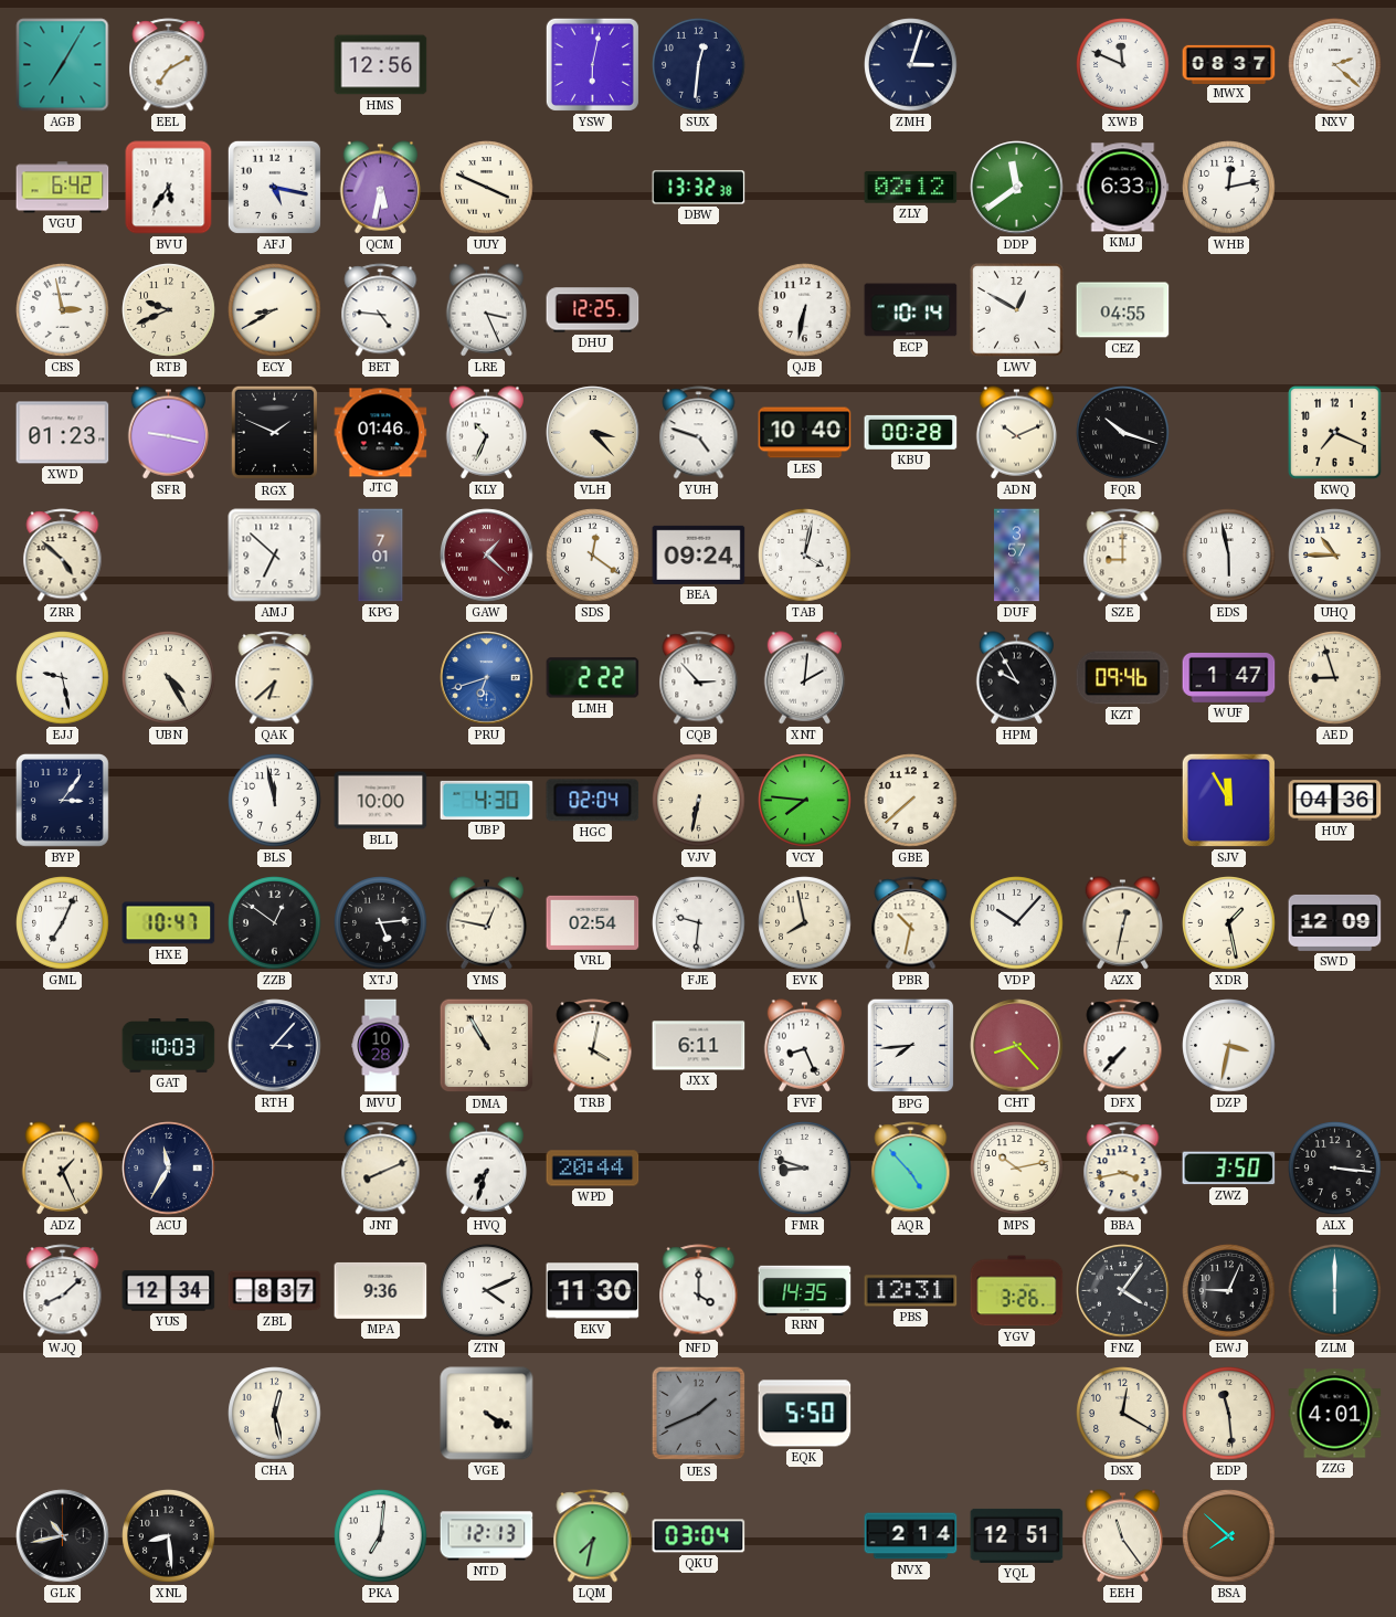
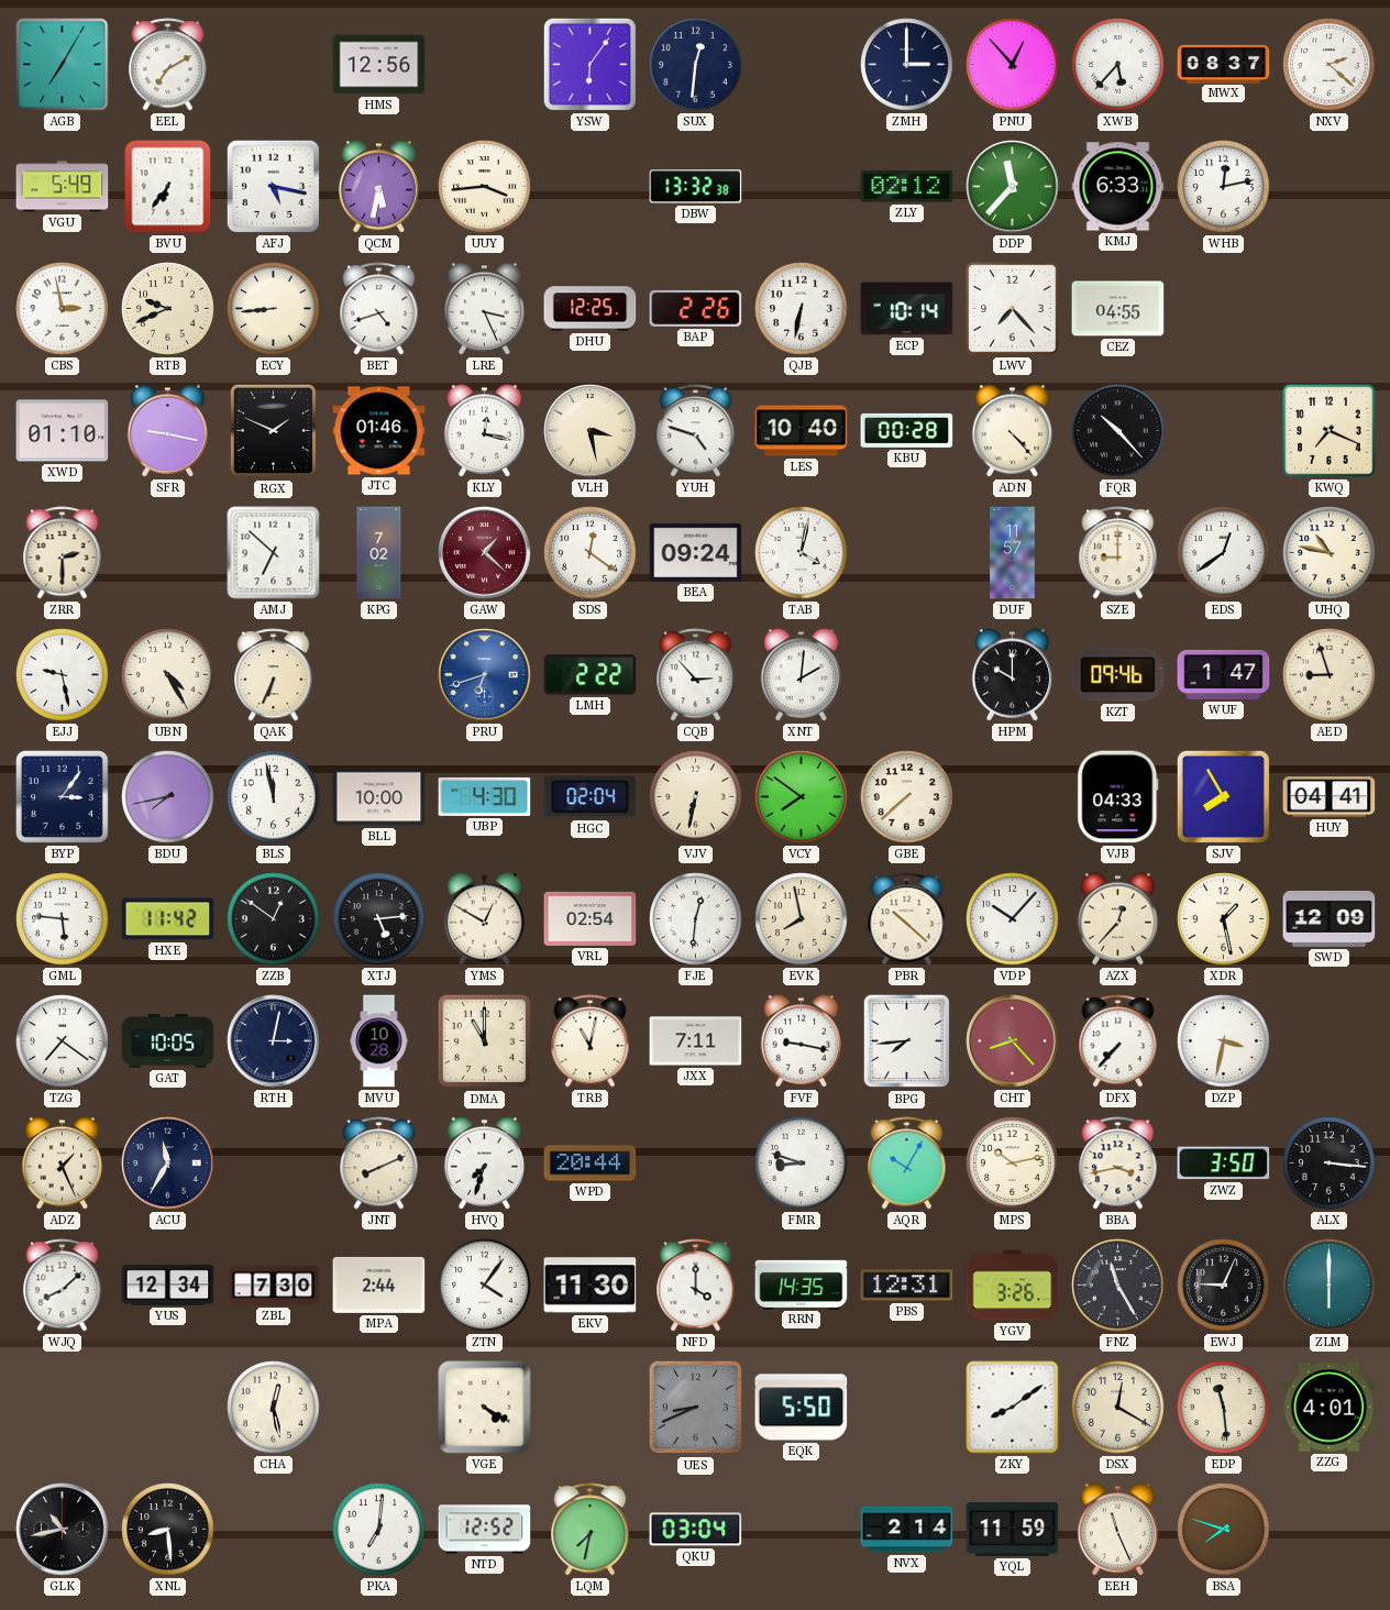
YSW: 6:02 -> 6:06
ZMH: 3:03 -> 3:00
PNU: none -> 12:53
XWB: 11:49 -> 5:37
VGU: 6:42 -> 5:49
BVU: 5:36 -> 6:36
UUY: 3:49 -> 3:44
DDP: 11:39 -> 11:37
ECY: 8:40 -> 8:44
BET: 4:46 -> 4:42
BAP: none -> 2:26
LWV: 12:50 -> 7:23
XWD: 01:23 -> 01:10
KLY: 10:34 -> 12:17
VLH: 3:23 -> 3:28
ADN: 10:11 -> 4:23
FQR: 10:18 -> 10:23
ZRR: 4:52 -> 2:30
KPG: 7:01 -> 7:02
DUF: 3:57 -> 11:57
EDS: 5:58 -> 12:39
UHQ: 10:45 -> 10:47
QAK: 6:38 -> 6:34
HPM: 9:55 -> 10:00
BDU: none -> 7:43
VCY: 7:46 -> 7:51
VJB: none -> 04:33
SJV: 11:55 -> 7:55
HUY: 04:36 -> 04:41
GML: 7:04 -> 5:46
HXE: 10:47 -> 11:42
YMS: 12:47 -> 12:50
FJE: 9:31 -> 12:31
PBR: 10:32 -> 10:22
AZX: 12:32 -> 12:37
TZG: none -> 7:21
GAT: 10:03 -> 10:05
RTH: 3:07 -> 3:02
DMA: 10:55 -> 11:00
TRB: 4:02 -> 11:02
JXX: 6:11 -> 7:11
FVF: 8:26 -> 9:17
AQR: 4:53 -> 10:05
ZBL: 8:37 -> 7:30
MPA: 9:36 -> 2:44
ZTN: 4:11 -> 4:06
FNZ: 4:06 -> 11:25
UES: 1:41 -> 8:41
ZKY: none -> 8:09
NTD: 12:13 -> 12:52
YQL: 12:51 -> 11:59
EEH: 11:24 -> 11:26
BSA: 7:52 -> 7:48
